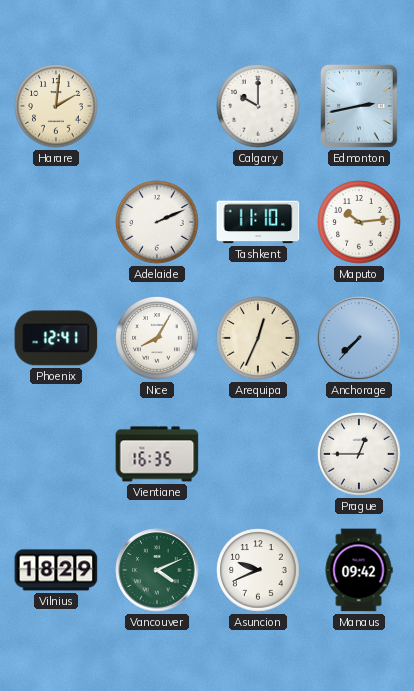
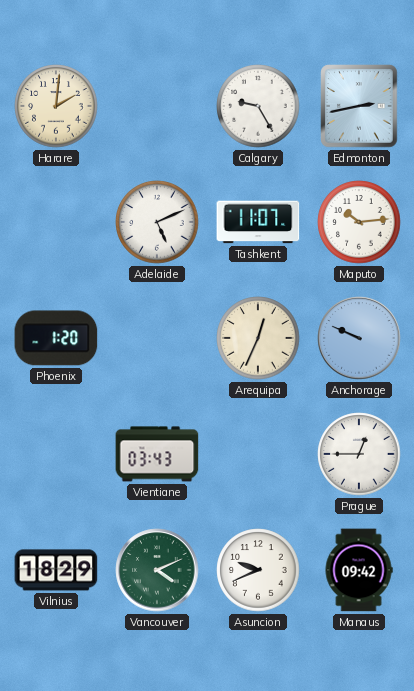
Calgary: 10:00 -> 9:25
Adelaide: 2:11 -> 5:11
Tashkent: 11:10 -> 11:07
Phoenix: 12:41 -> 1:20
Nice: 8:05 -> none
Anchorage: 7:37 -> 9:49
Vientiane: 16:35 -> 03:43
